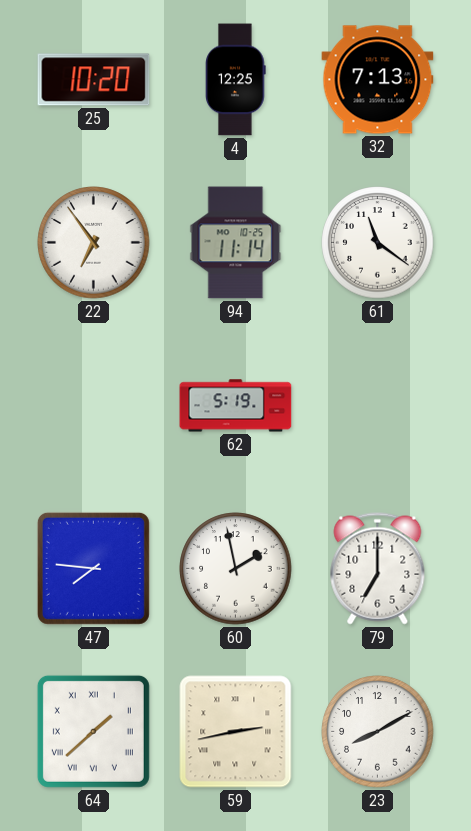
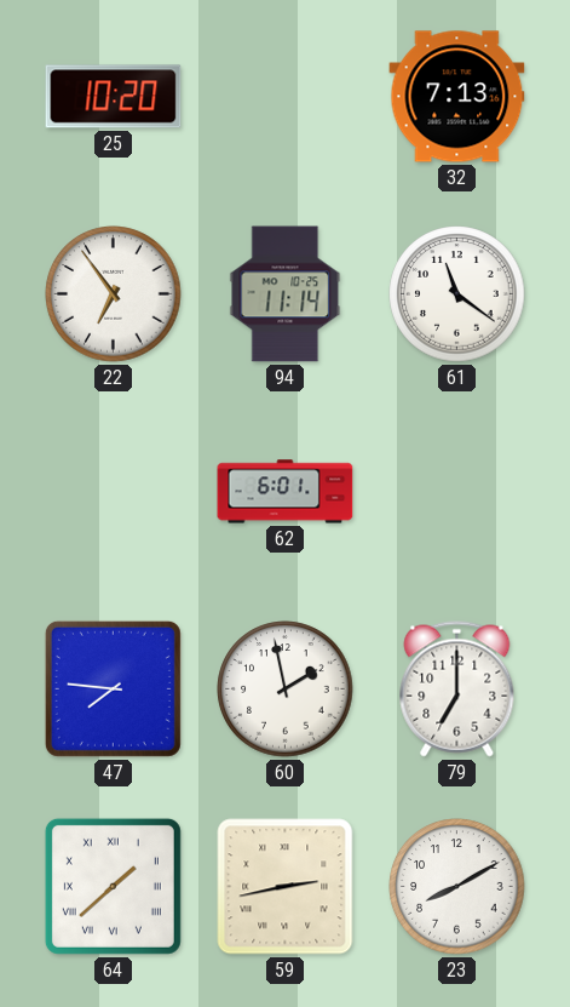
4: 12:25 -> none
62: 5:19 -> 6:01
